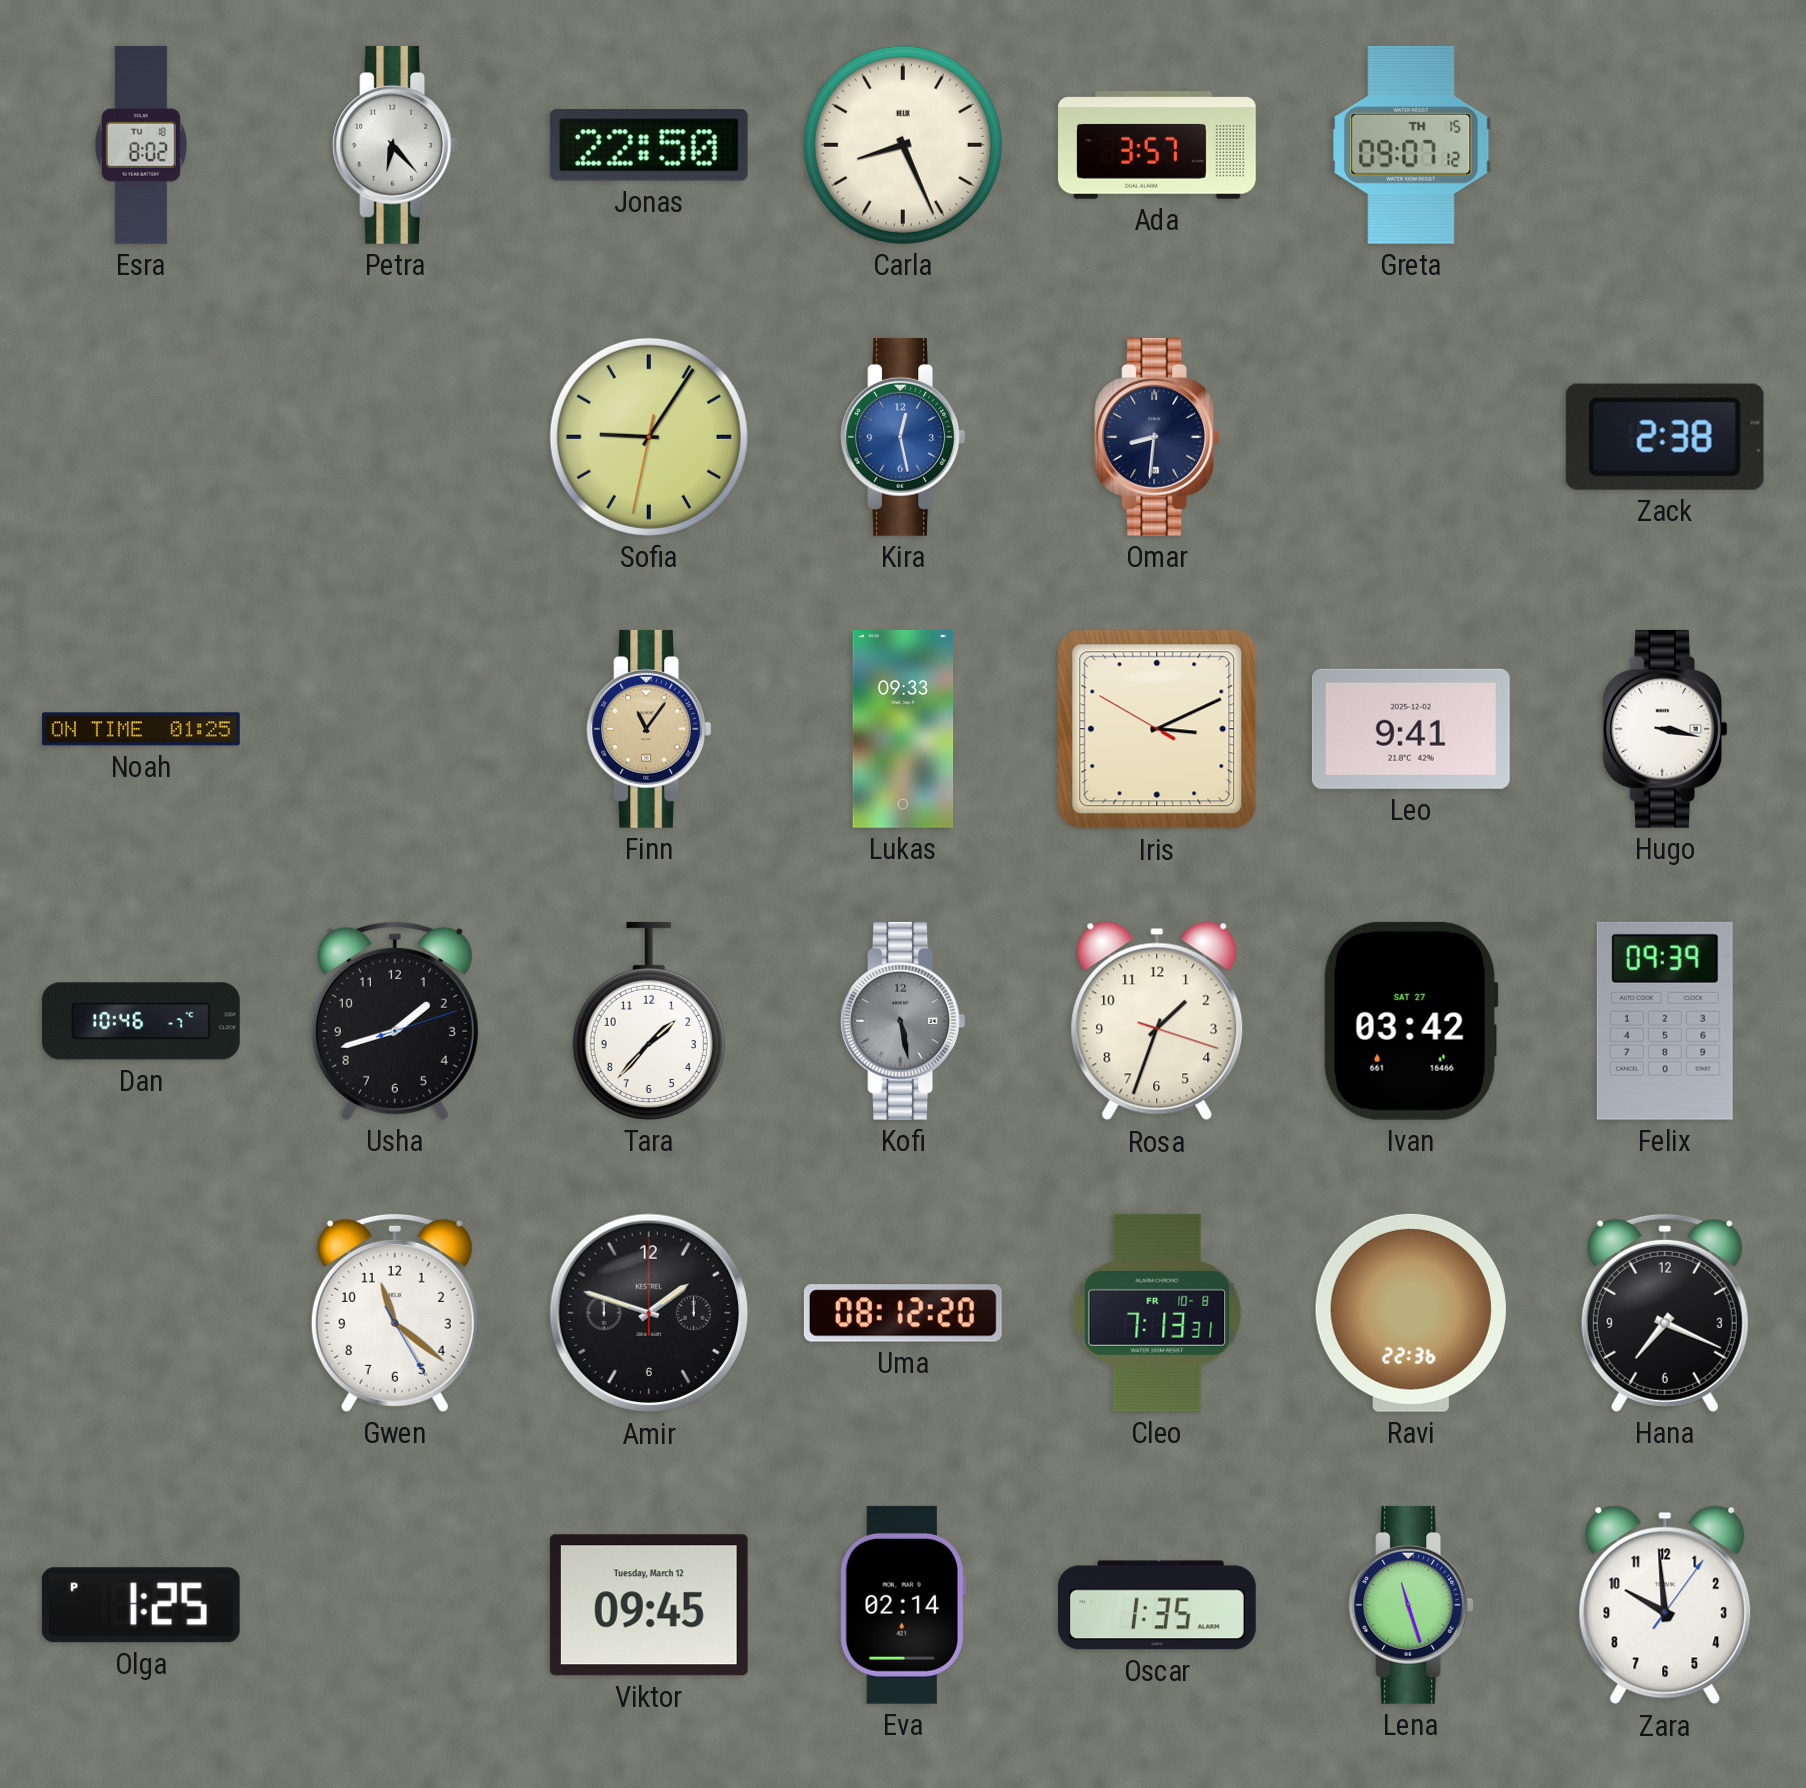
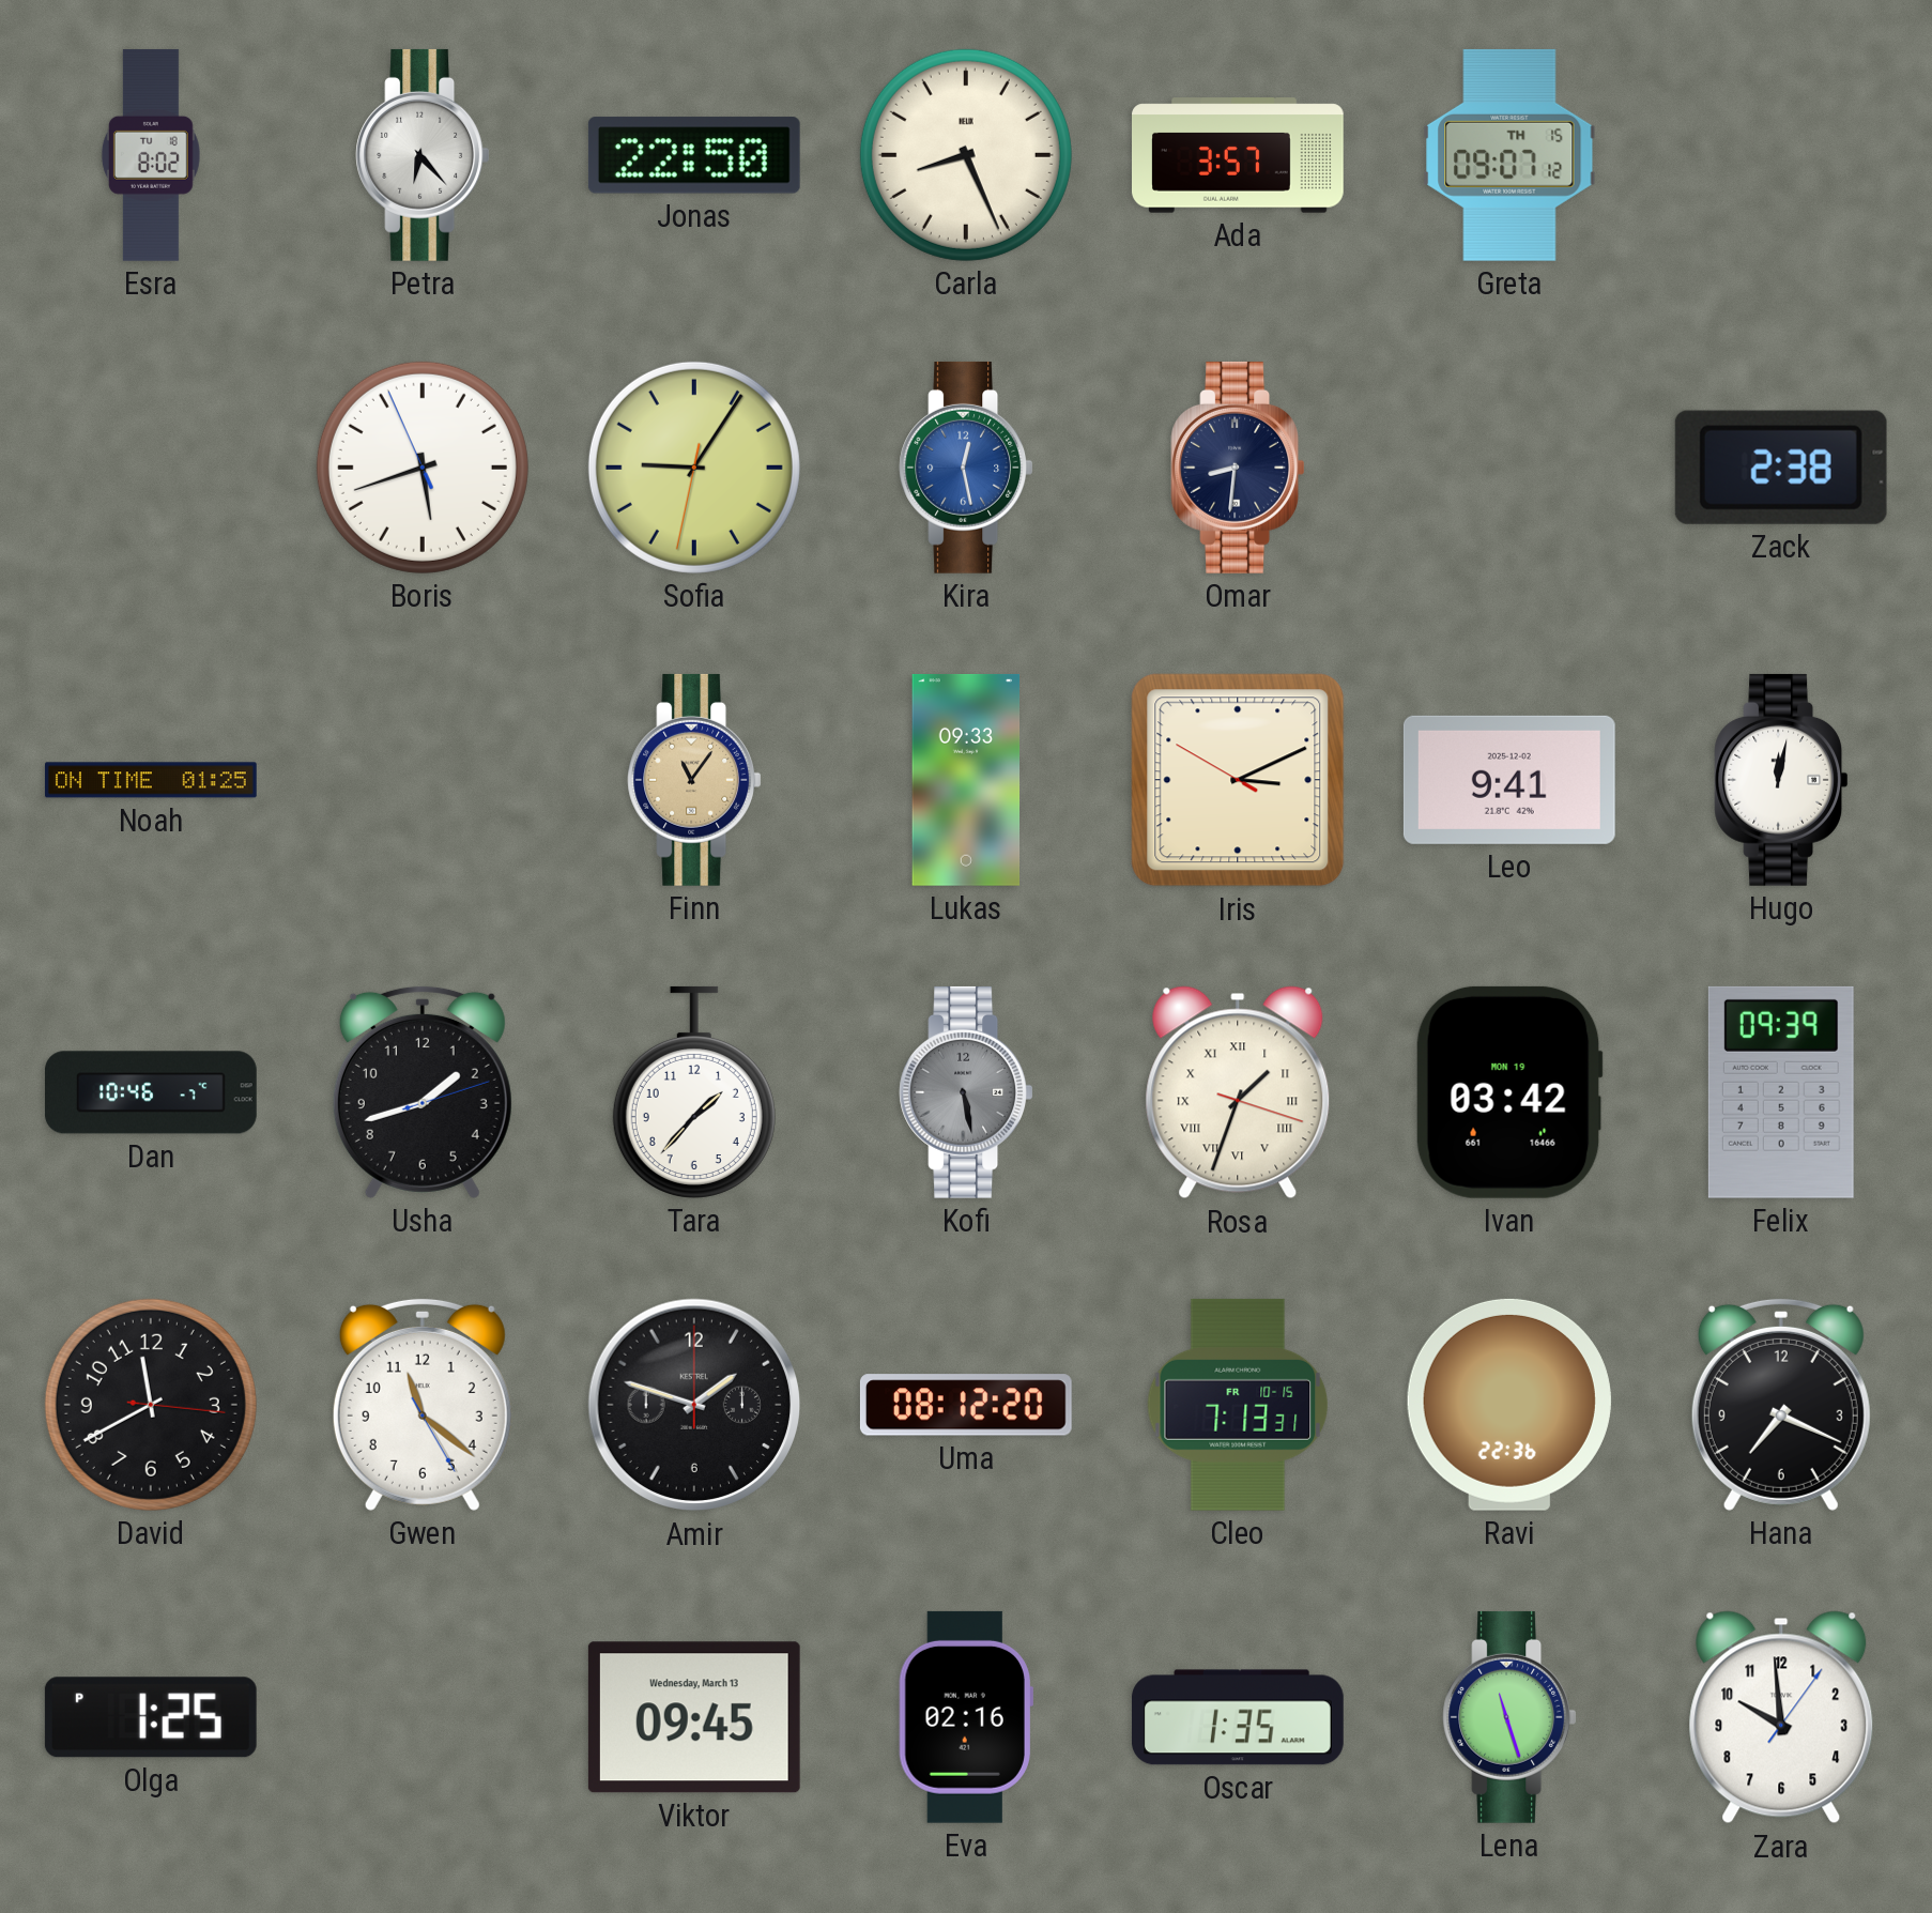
Boris: none -> 5:41
Hugo: 3:17 -> 12:02
Rosa numerals: Arabic -> Roman
Ivan date: SAT 27 -> MON 19
David: none -> 11:40
Cleo date: FR 10-8 -> FR 10-15
Viktor date: Tuesday, March 12 -> Wednesday, March 13
Eva: 02:14 -> 02:16
